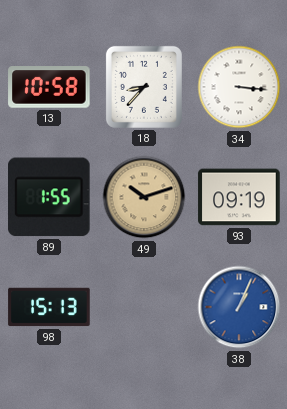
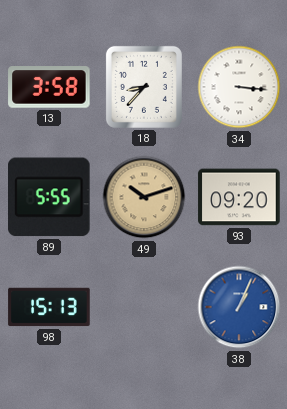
13: 10:58 -> 3:58
89: 1:55 -> 5:55
93: 09:19 -> 09:20
